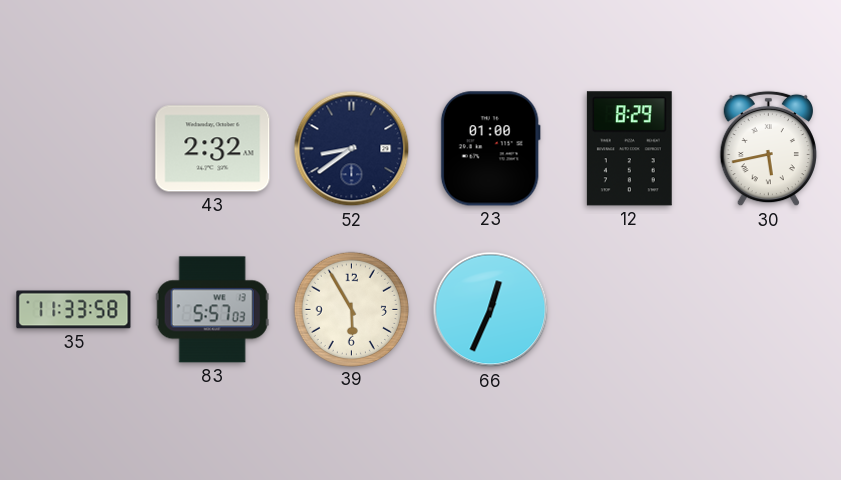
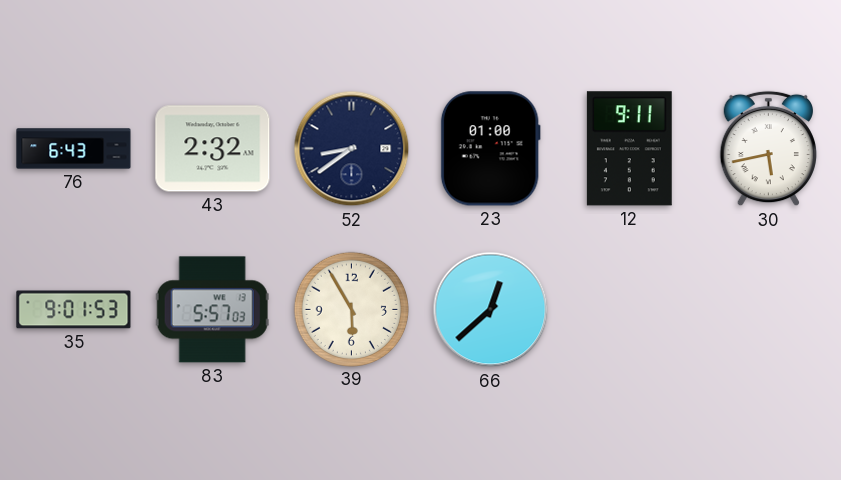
76: none -> 6:43
12: 8:29 -> 9:11
35: 11:33 -> 9:01
66: 12:34 -> 12:38
